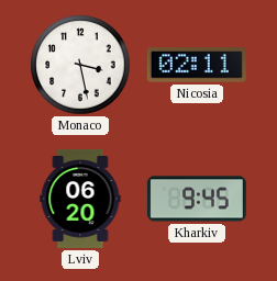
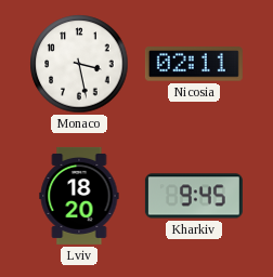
Lviv: 06:20 -> 18:20
